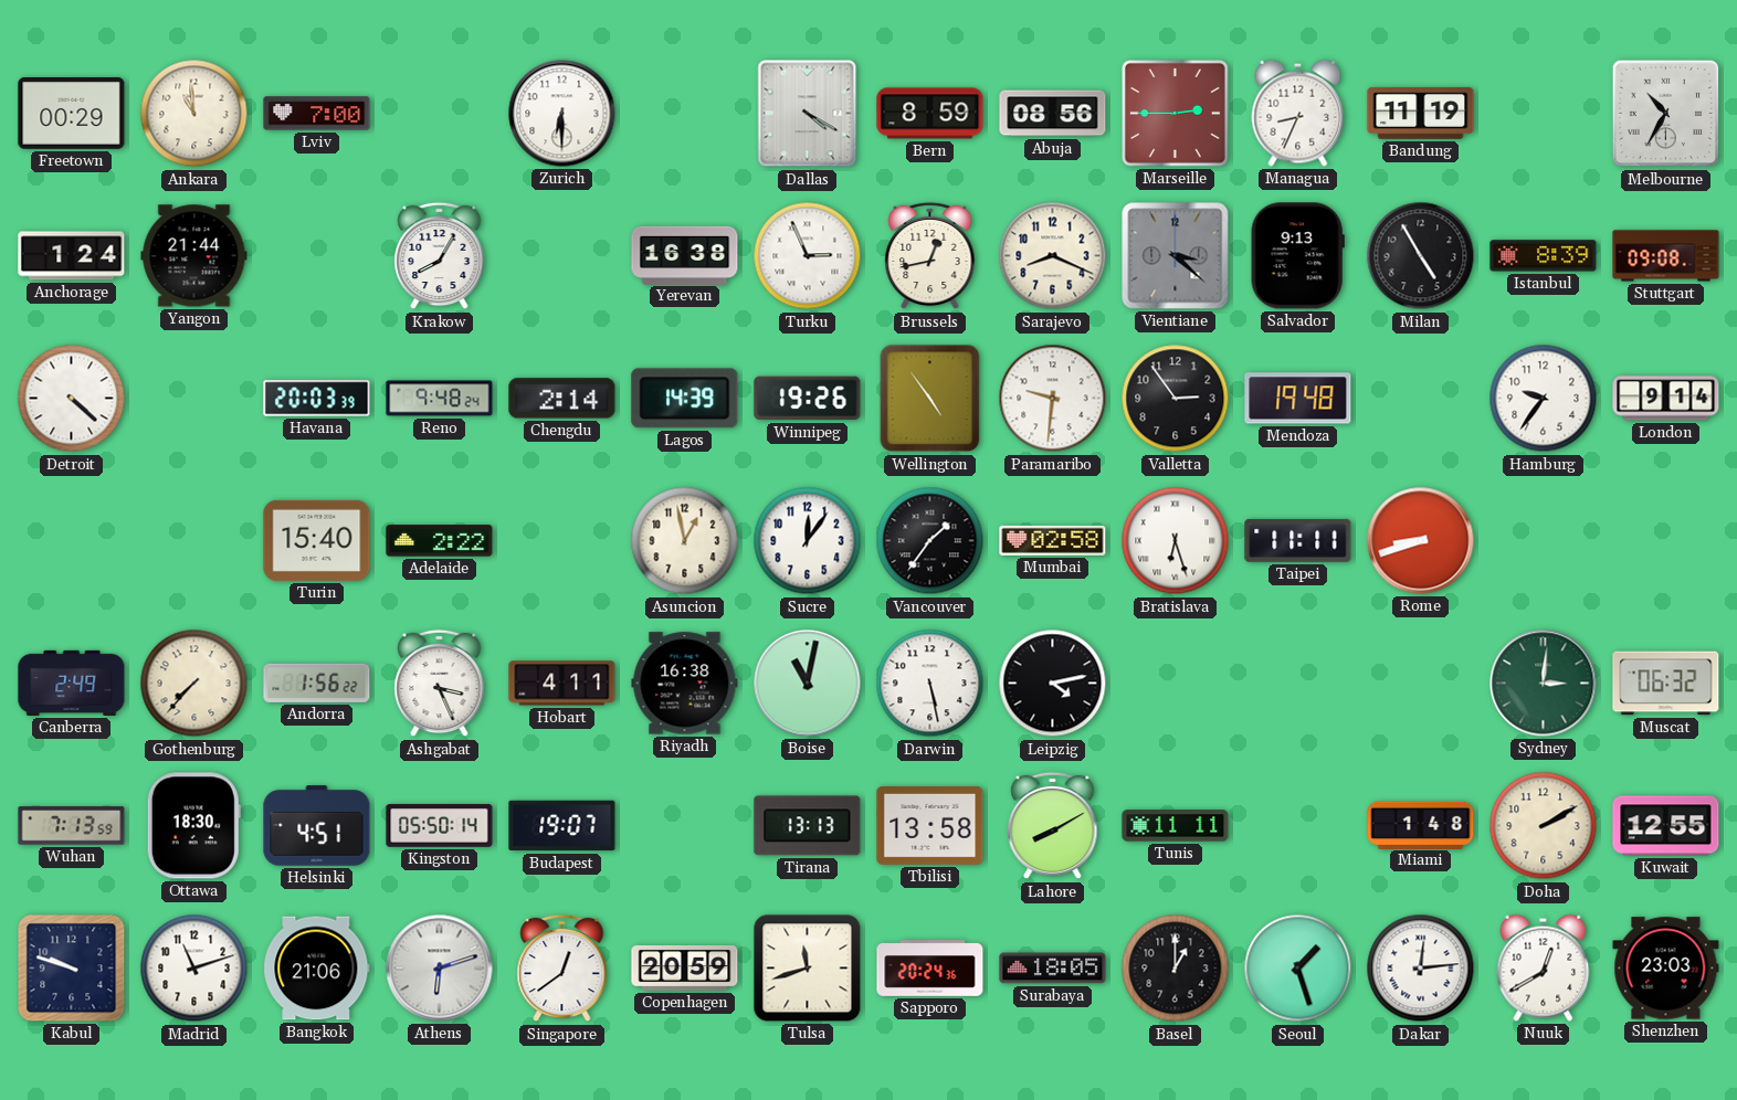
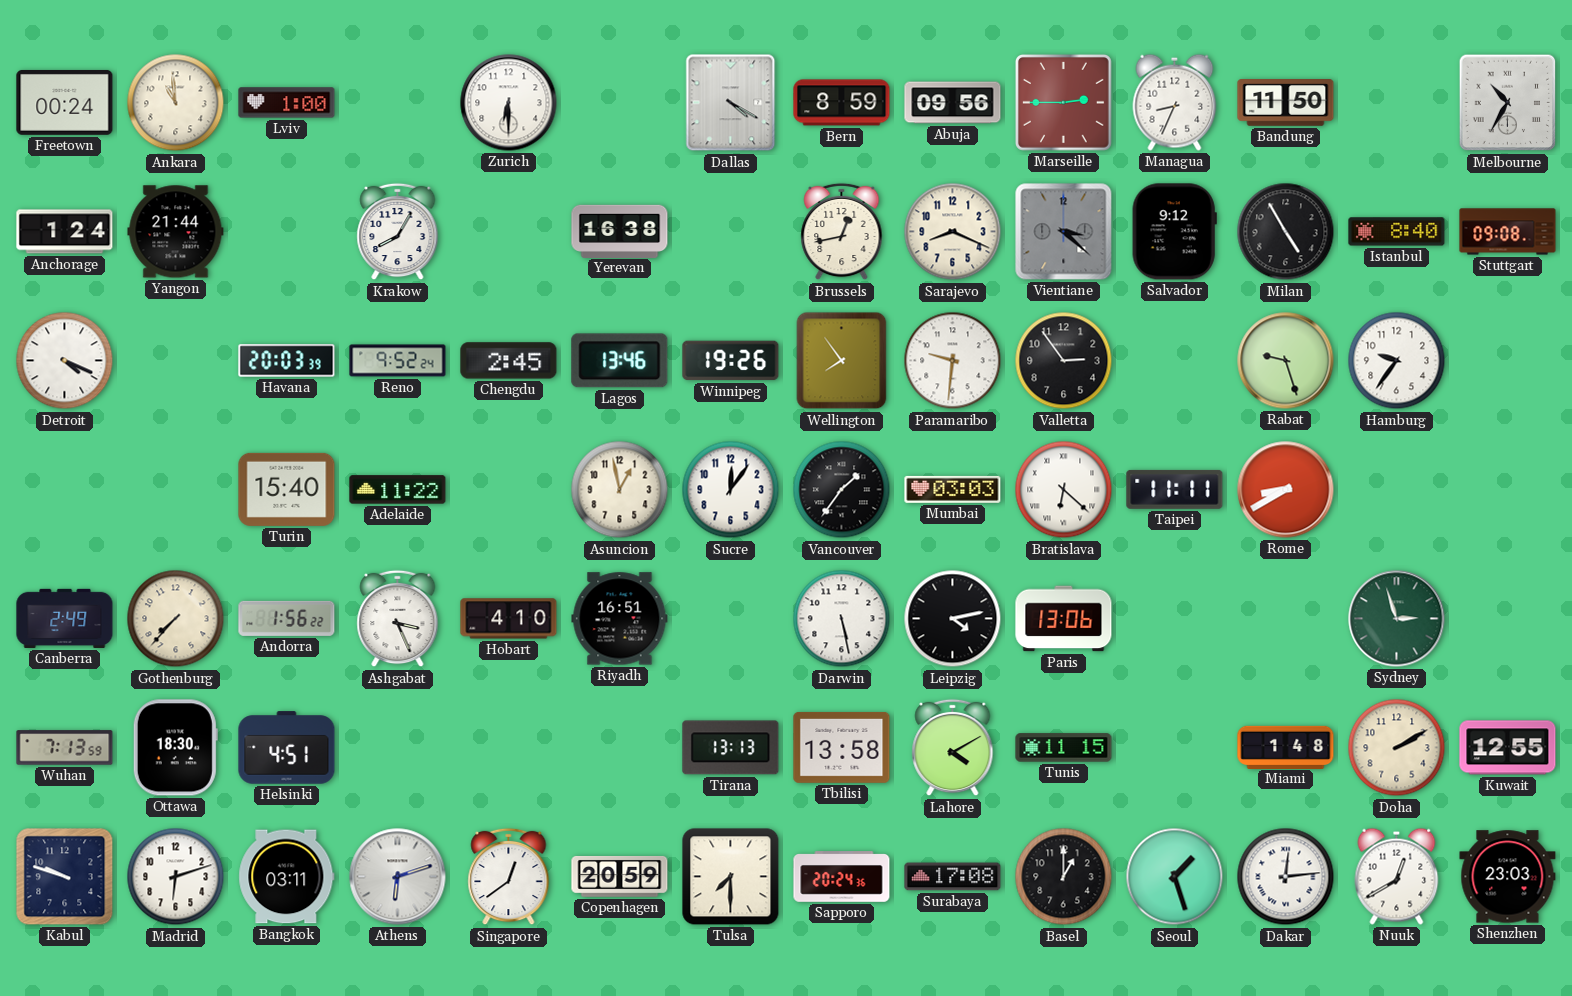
Freetown: 00:29 -> 00:24
Lviv: 7:00 -> 1:00
Abuja: 08:56 -> 09:56
Bandung: 11:19 -> 11:50
Turku: 2:56 -> none
Salvador: 9:13 -> 9:12
Istanbul: 8:39 -> 8:40
Detroit: 4:22 -> 4:19
Reno: 9:48 -> 9:52
Chengdu: 2:14 -> 2:45
Lagos: 14:39 -> 13:46
Wellington: 4:54 -> 7:54
Mendoza: 19:48 -> none
Rabat: none -> 9:27
London: 9:14 -> none
Adelaide: 2:22 -> 11:22
Mumbai: 02:58 -> 03:03
Bratislava: 6:27 -> 6:22
Rome: 8:42 -> 8:40
Hobart: 4:11 -> 4:10
Riyadh: 16:38 -> 16:51
Boise: 11:02 -> none
Paris: none -> 13:06
Sydney: 3:01 -> 2:57
Muscat: 06:32 -> none
Kingston: 05:50 -> none
Budapest: 19:07 -> none
Lahore: 8:10 -> 4:10
Tunis: 11:11 -> 11:15
Madrid: 11:12 -> 6:12
Bangkok: 21:06 -> 03:11
Tulsa: 11:42 -> 7:30
Surabaya: 18:05 -> 17:08
